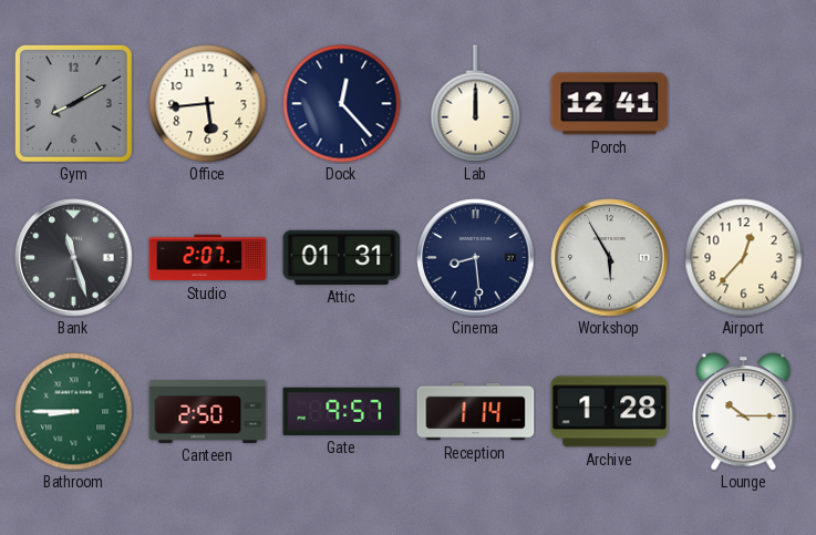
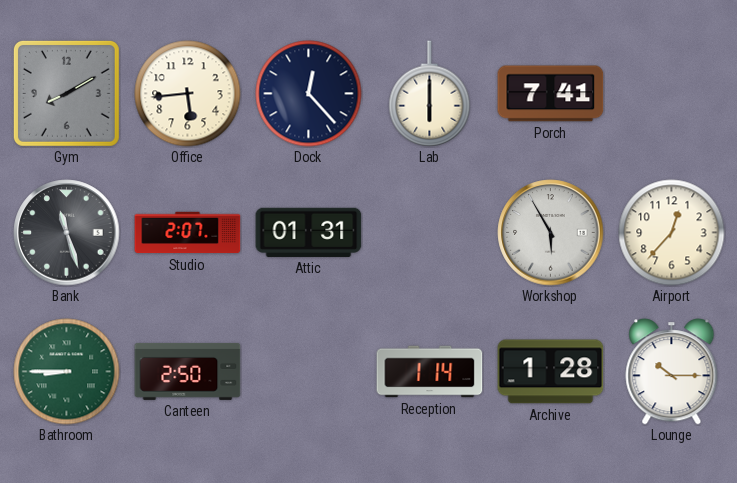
Lab: 12:00 -> 6:00
Porch: 12:41 -> 7:41
Cinema: 8:29 -> none
Gate: 9:57 -> none
